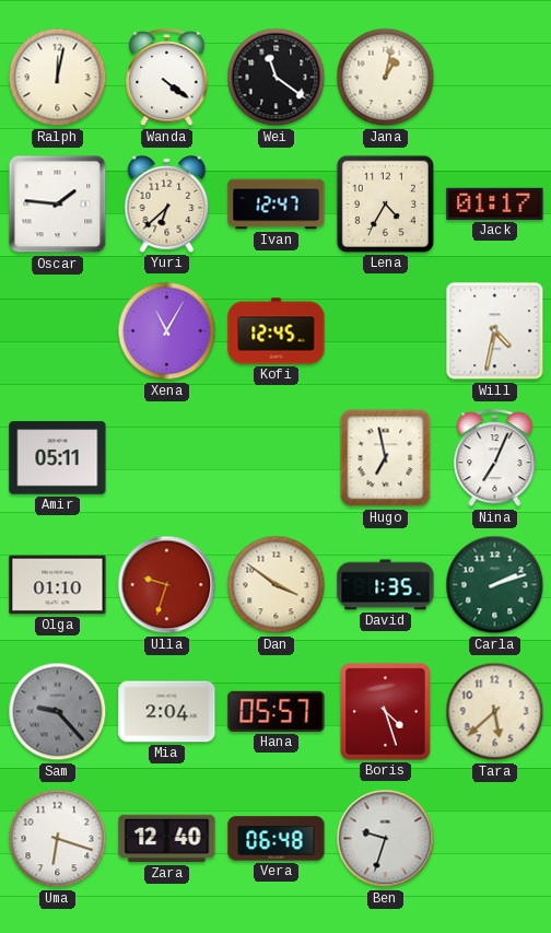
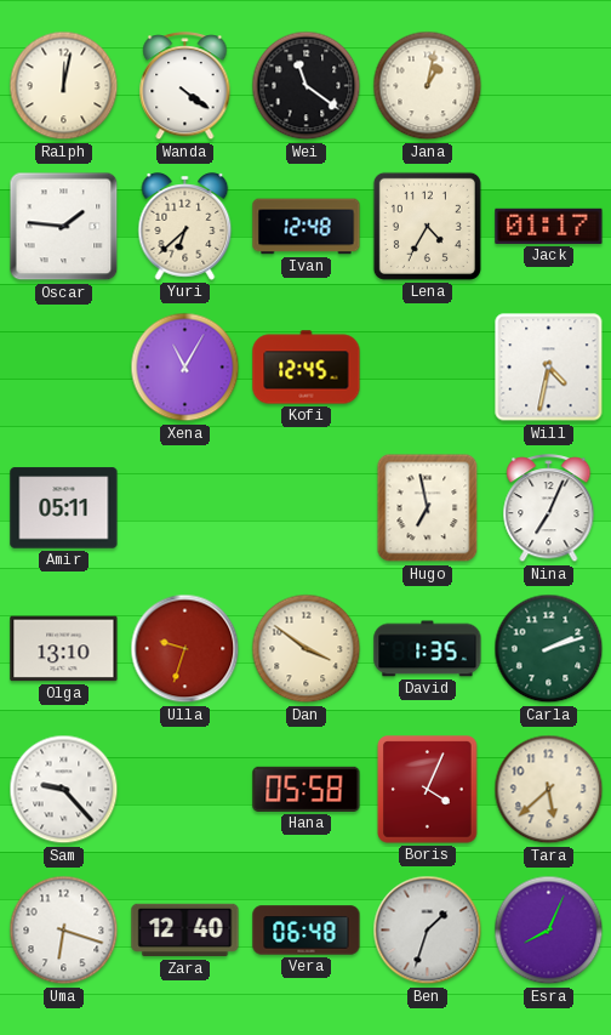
Ivan: 12:47 -> 12:48
Olga: 01:10 -> 13:10
Sam dial: grey -> white
Mia: 2:04 -> none
Hana: 05:57 -> 05:58
Boris: 4:27 -> 4:04
Ben: 9:33 -> 1:33
Esra: none -> 8:04
